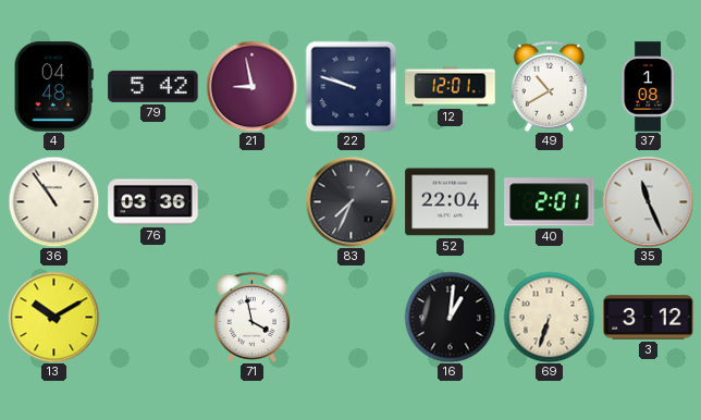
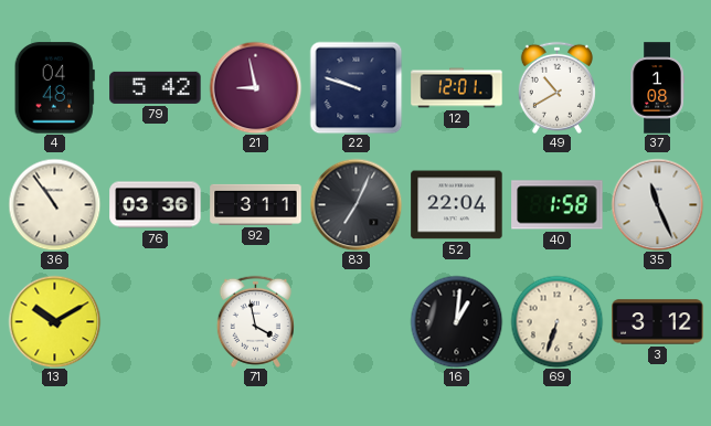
92: none -> 3:11
83: 7:34 -> 7:04
40: 2:01 -> 1:58
